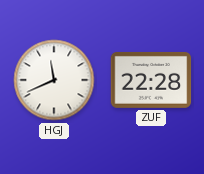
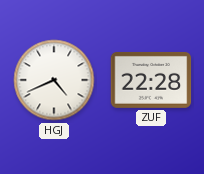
HGJ: 11:41 -> 4:41
